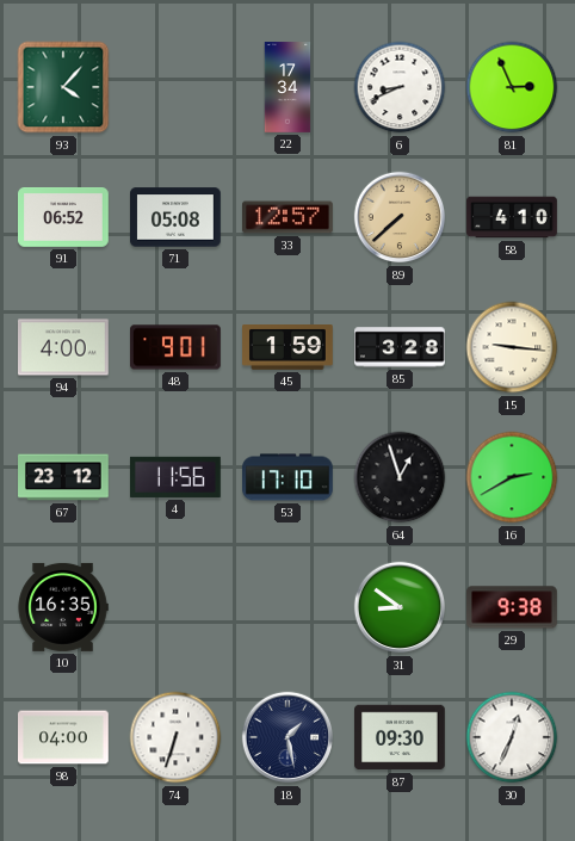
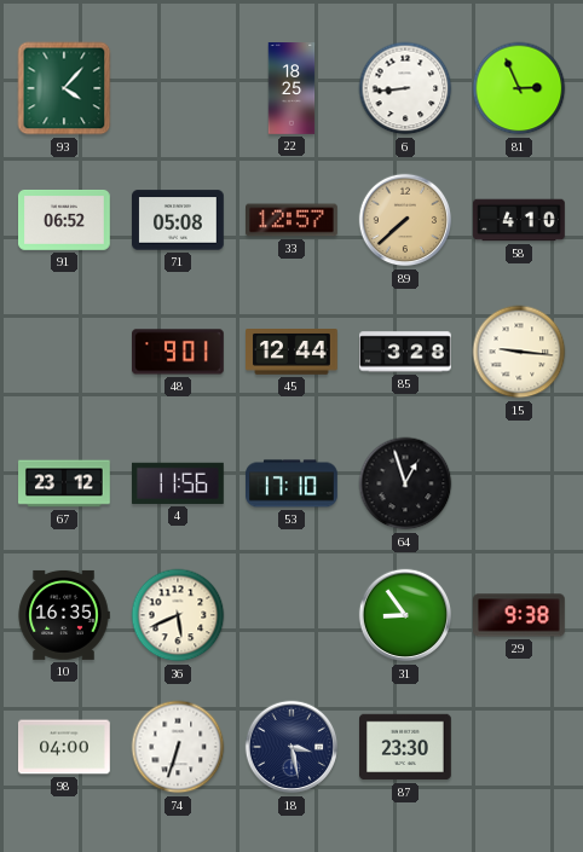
22: 17:34 -> 18:25
6: 8:41 -> 8:44
94: 4:00 -> none
45: 1:59 -> 12:44
16: 2:40 -> none
36: none -> 5:41
31: 8:51 -> 8:54
18: 1:28 -> 3:28
87: 09:30 -> 23:30
30: 12:34 -> none
